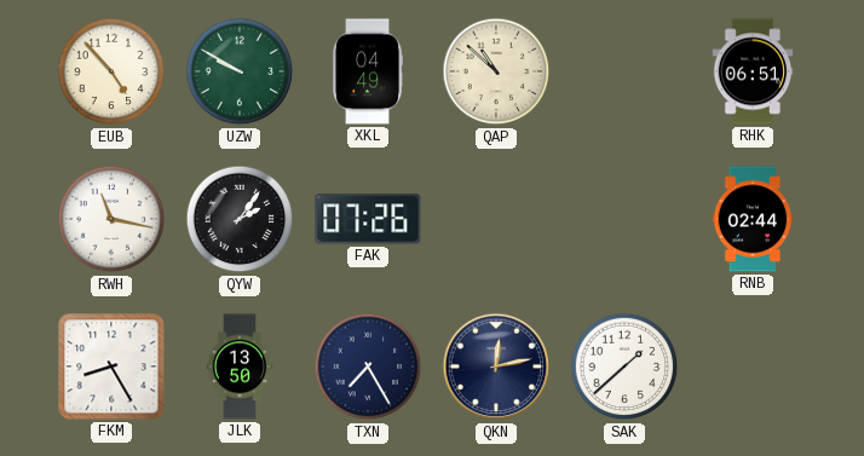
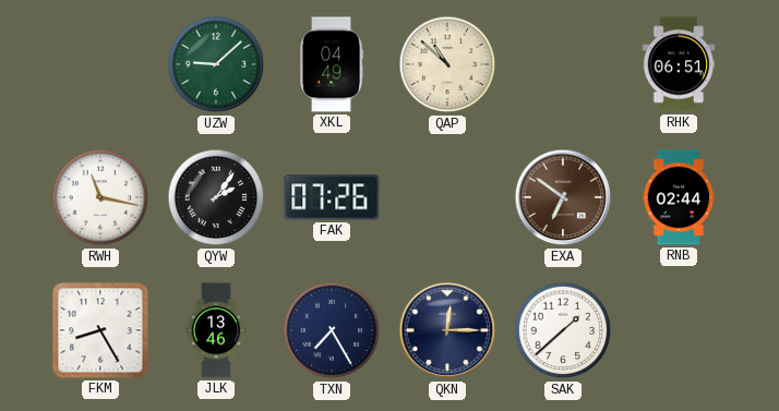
EUB: 4:53 -> none
UZW: 9:50 -> 9:08
EXA: none -> 6:51
JLK: 13:50 -> 13:46
QKN: 12:13 -> 12:15
